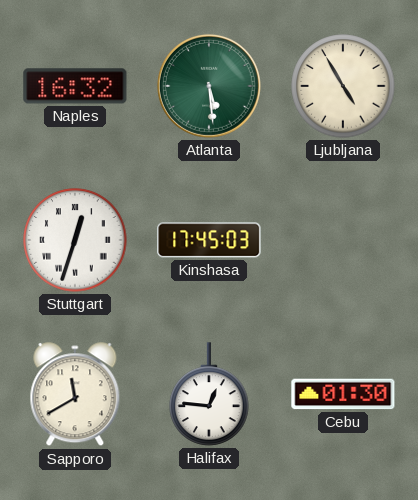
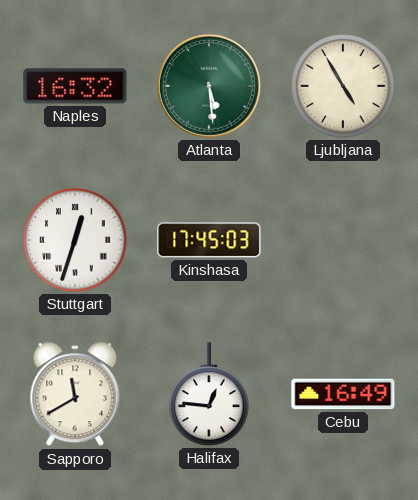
Cebu: 01:30 -> 16:49
